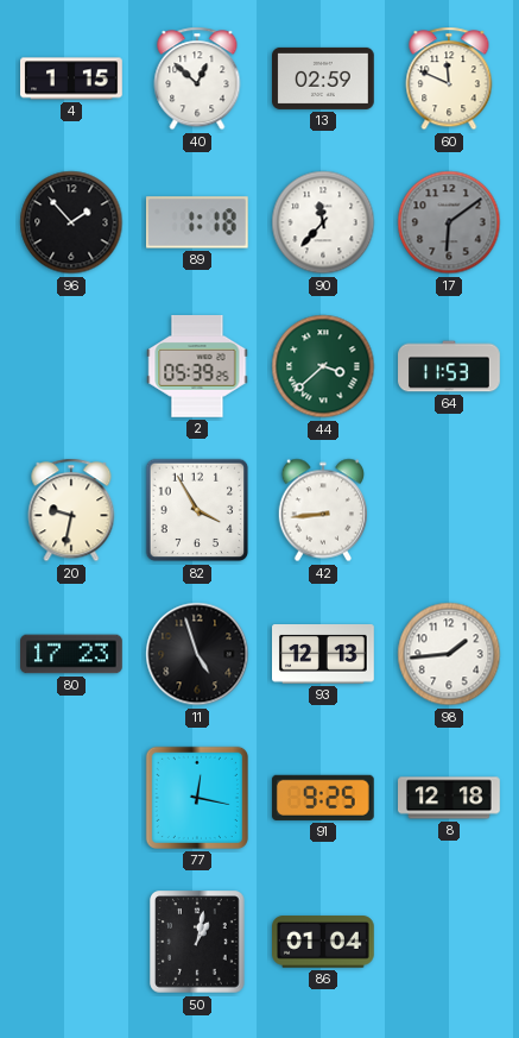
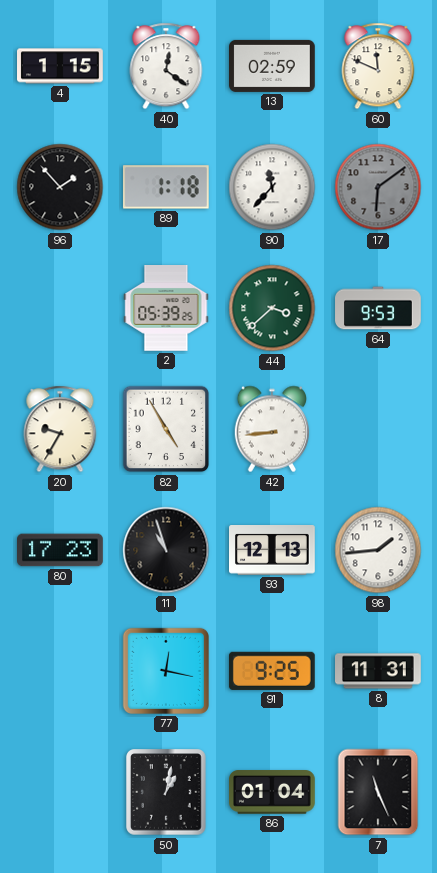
40: 12:52 -> 12:21
64: 11:53 -> 9:53
20: 9:32 -> 9:35
82: 3:55 -> 4:55
11: 4:57 -> 10:57
8: 12:18 -> 11:31
7: none -> 11:26
